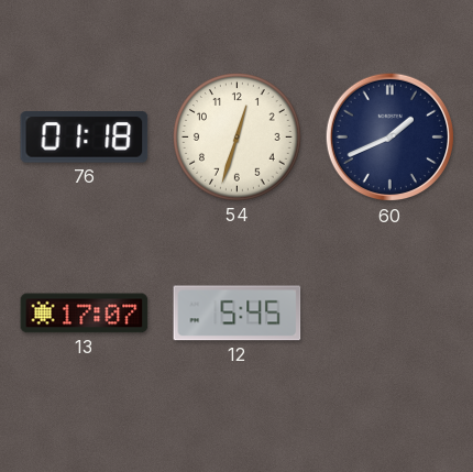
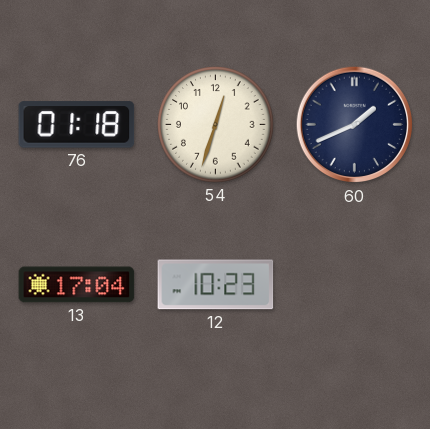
13: 17:07 -> 17:04
12: 5:45 -> 10:23
